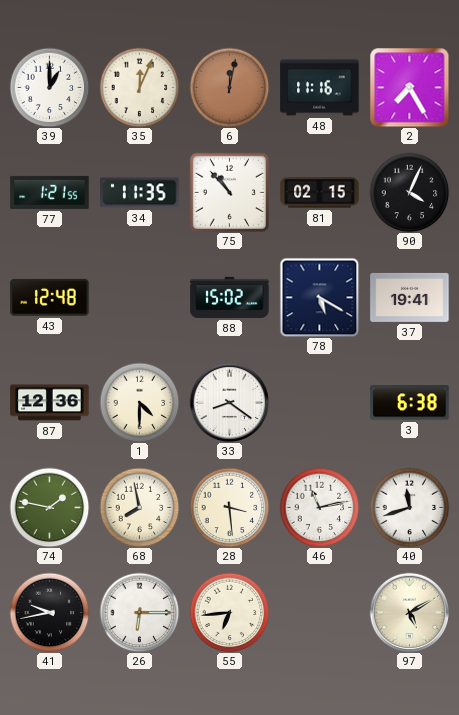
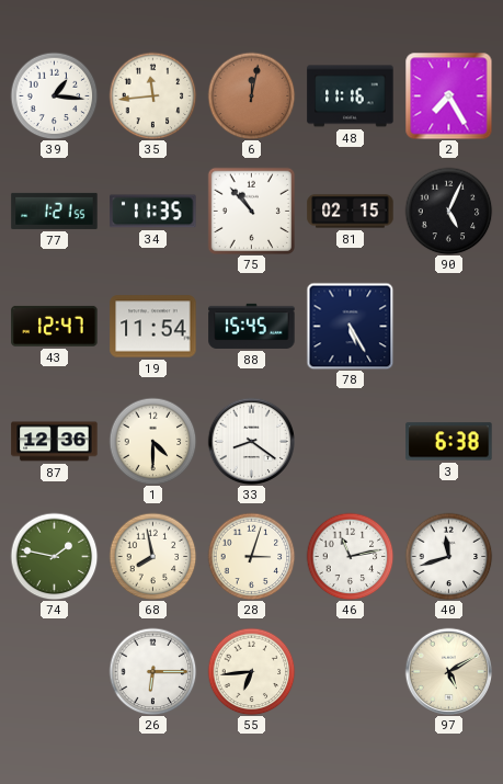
39: 1:00 -> 1:16
35: 12:04 -> 11:44
90: 4:04 -> 5:04
43: 12:48 -> 12:47
19: none -> 11:54
88: 15:02 -> 15:45
78: 5:20 -> 5:25
37: 19:41 -> none
28: 3:29 -> 3:03
41: 9:43 -> none
